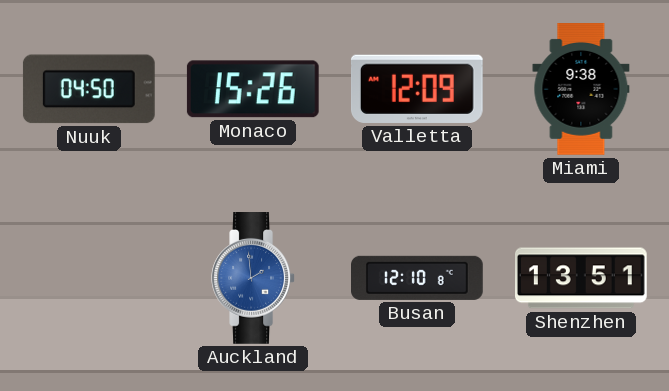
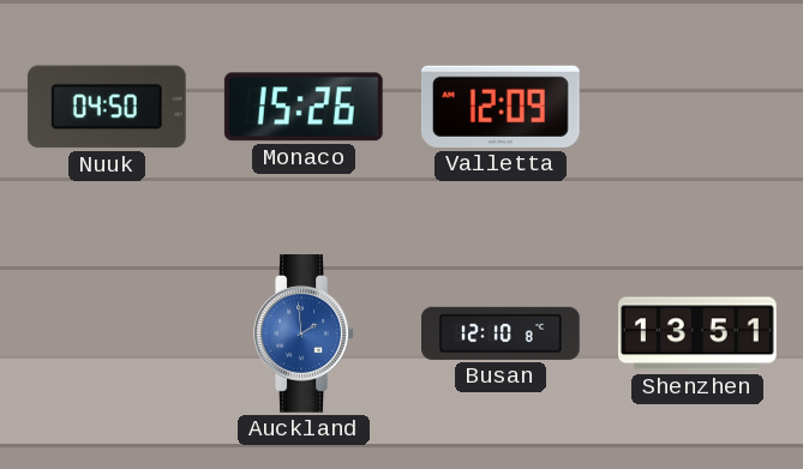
Miami: 9:38 -> none
